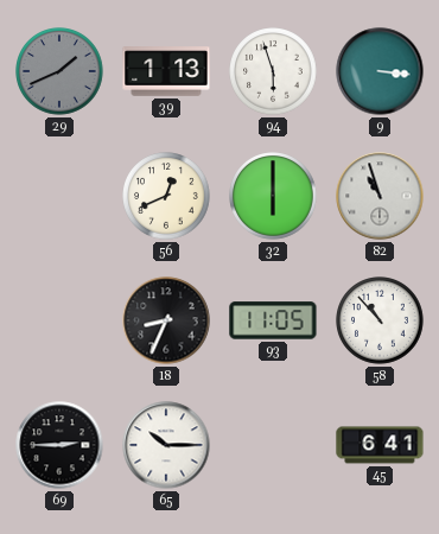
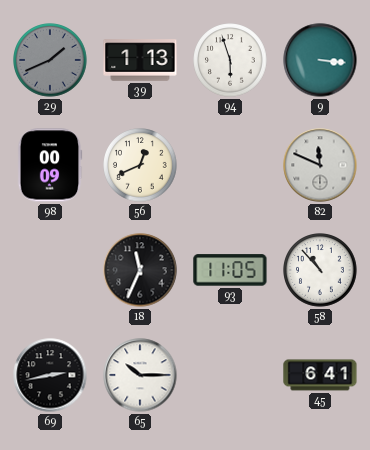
98: none -> 00:09
32: 6:00 -> none
82: 10:57 -> 11:49
18: 8:34 -> 11:34
69: 2:45 -> 2:43
